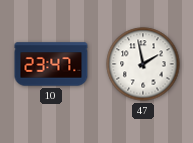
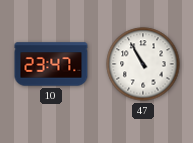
47: 1:58 -> 10:55
